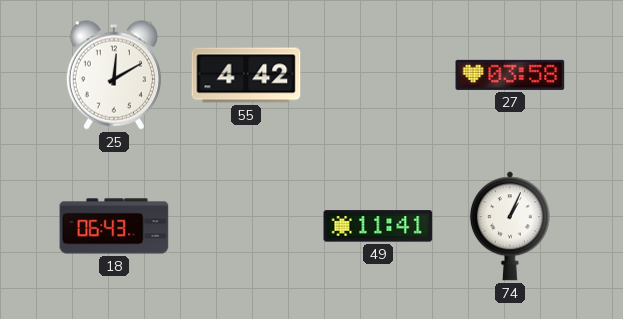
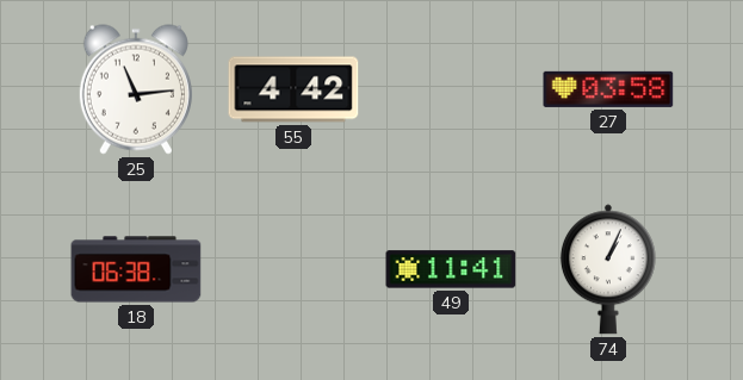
25: 12:10 -> 11:14
18: 06:43 -> 06:38
